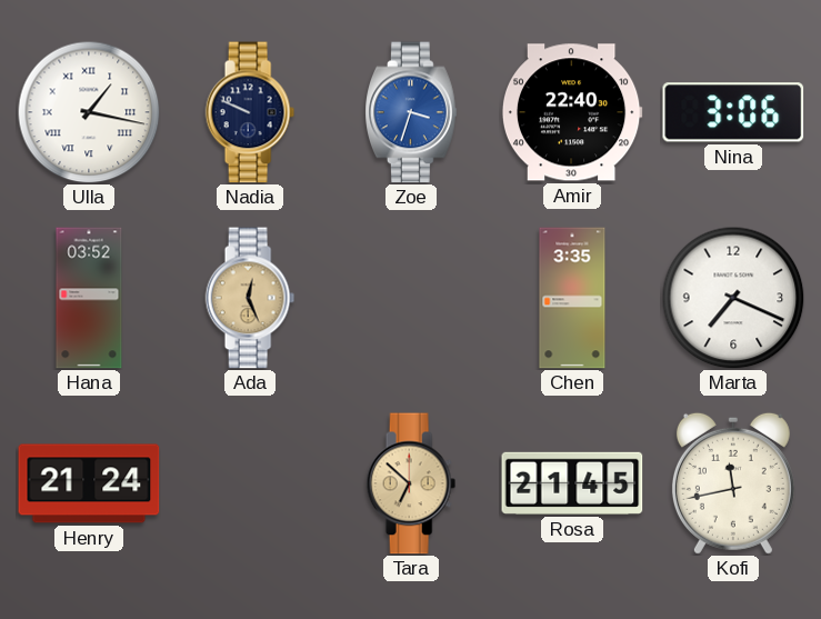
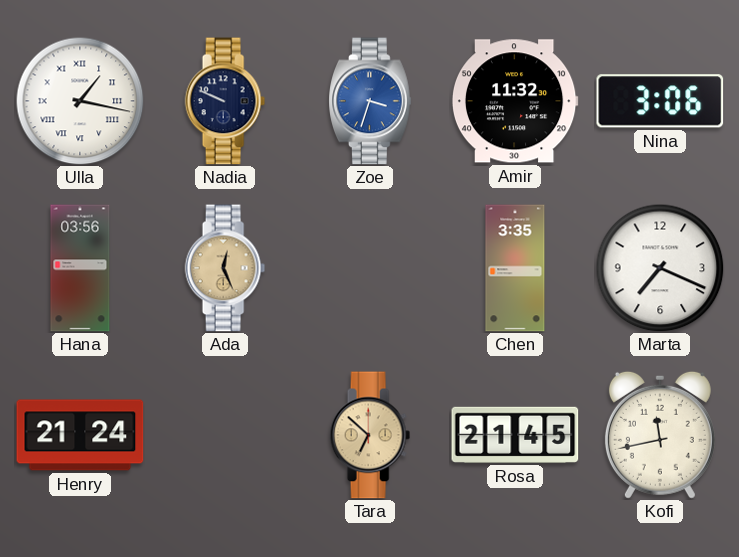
Amir: 22:40 -> 11:32
Hana: 03:52 -> 03:56
